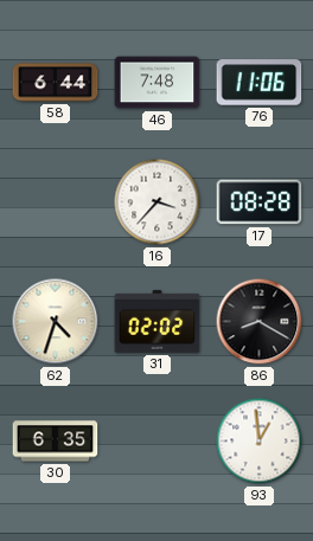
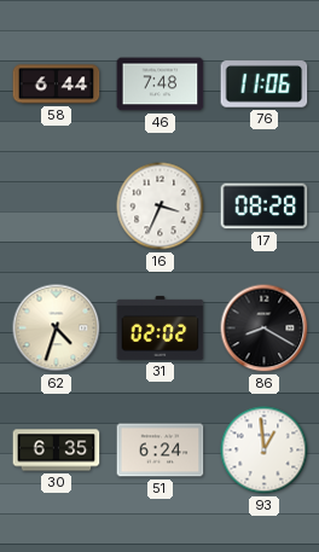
16: 3:37 -> 3:34
51: none -> 6:24
